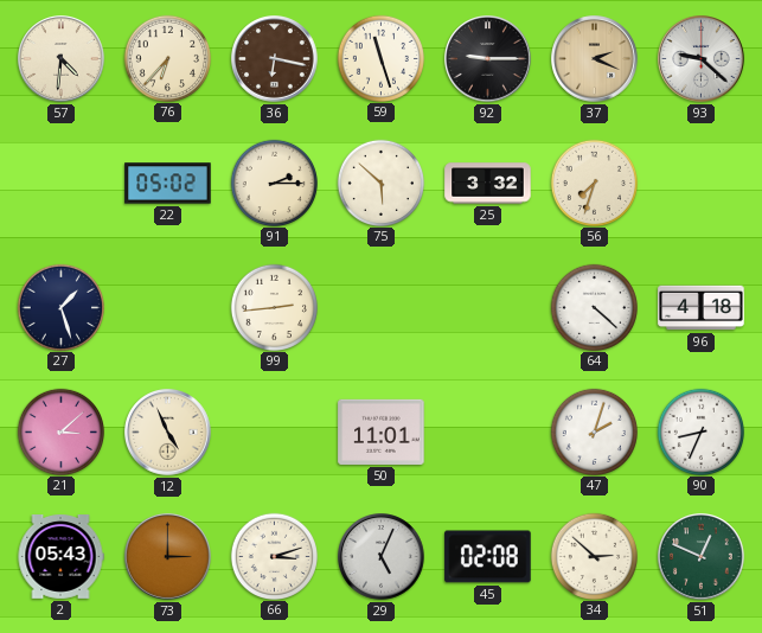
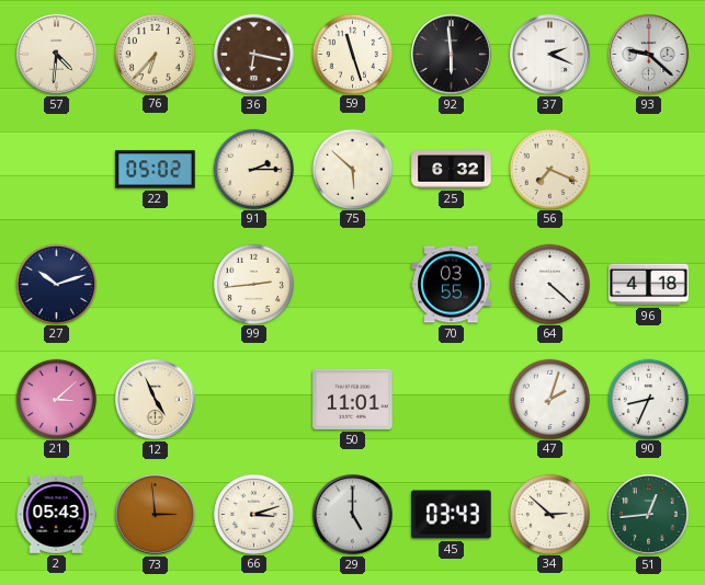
92: 9:15 -> 5:59
37 dial: champagne -> white
25: 3:32 -> 6:32
56: 7:33 -> 7:19
27: 1:27 -> 10:12
70: none -> 03:55
73: 3:00 -> 2:59
29: 5:04 -> 5:00
45: 02:08 -> 03:43
51: 12:49 -> 12:44
